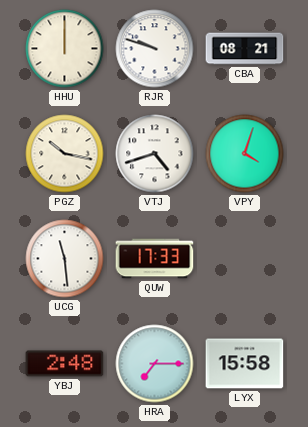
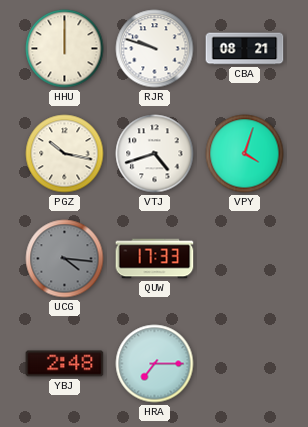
UCG: 11:29 -> 4:16
UCG dial: white -> grey
LYX: 15:58 -> none
